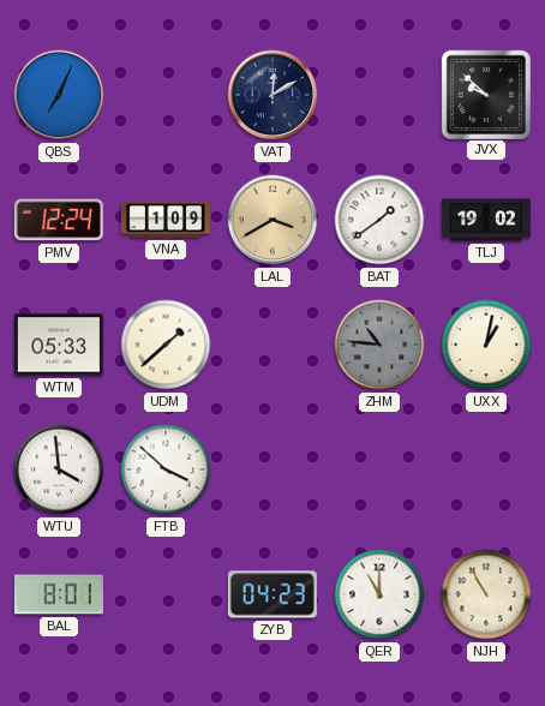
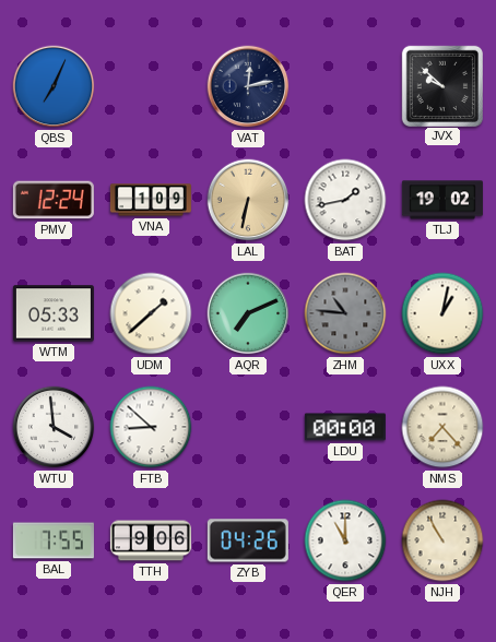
VAT: 12:10 -> 12:13
LAL: 3:40 -> 6:32
BAT: 1:39 -> 1:43
AQR: none -> 7:11
FTB: 3:52 -> 8:52
LDU: none -> 00:00
NMS: none -> 7:23
BAL: 8:01 -> 7:55
TTH: none -> 9:06
ZYB: 04:23 -> 04:26
